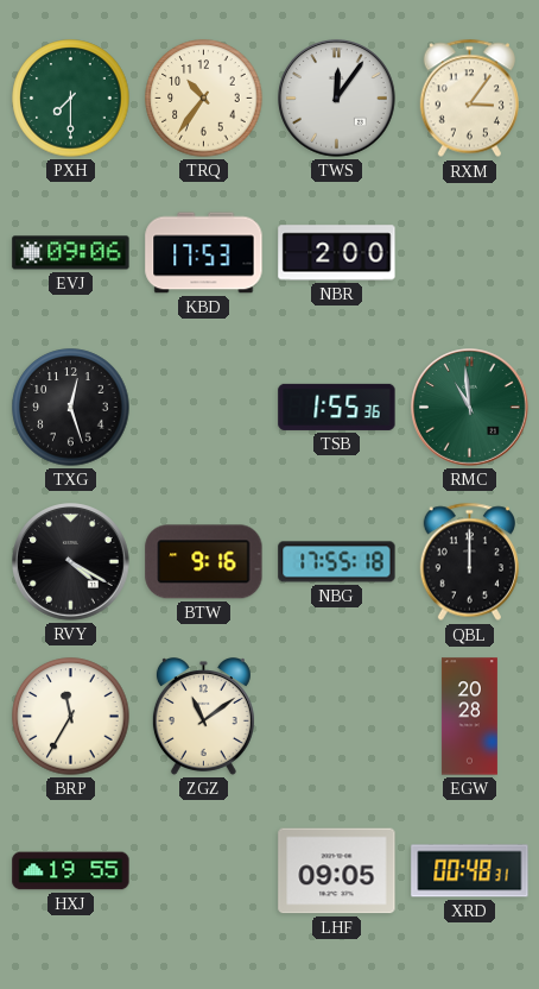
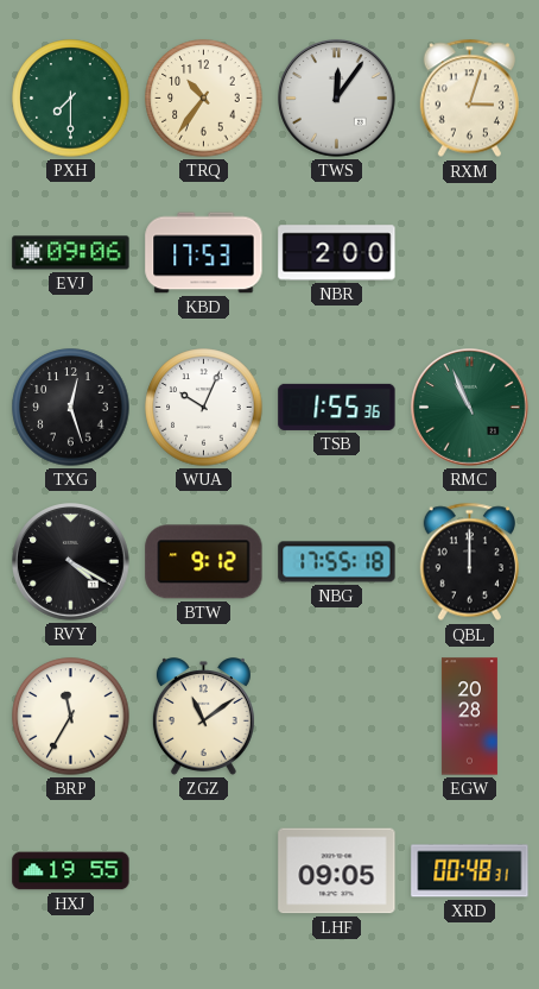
RXM: 3:06 -> 3:03
WUA: none -> 10:04
RMC: 10:59 -> 10:56
BTW: 9:16 -> 9:12
